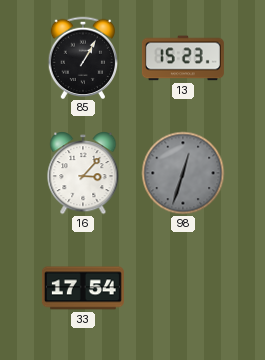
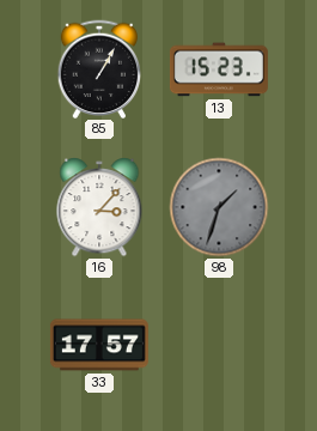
98: 12:33 -> 1:33
33: 17:54 -> 17:57
